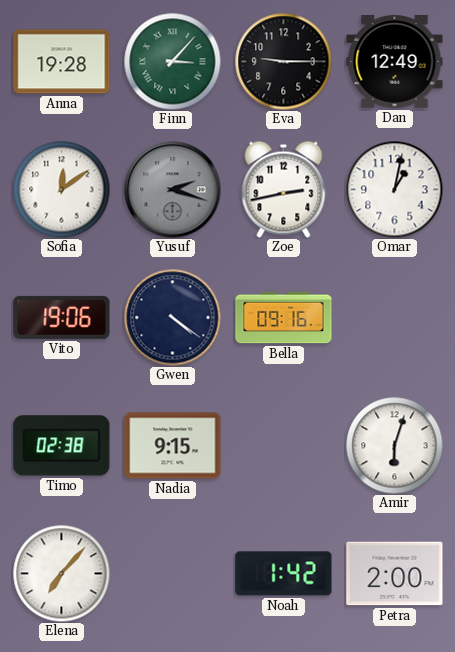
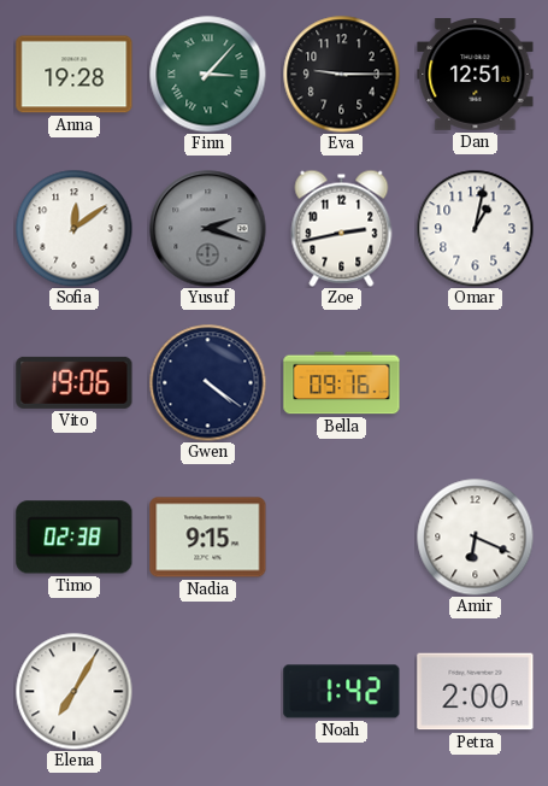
Dan: 12:49 -> 12:51
Amir: 6:03 -> 6:19
Elena: 7:07 -> 7:05
